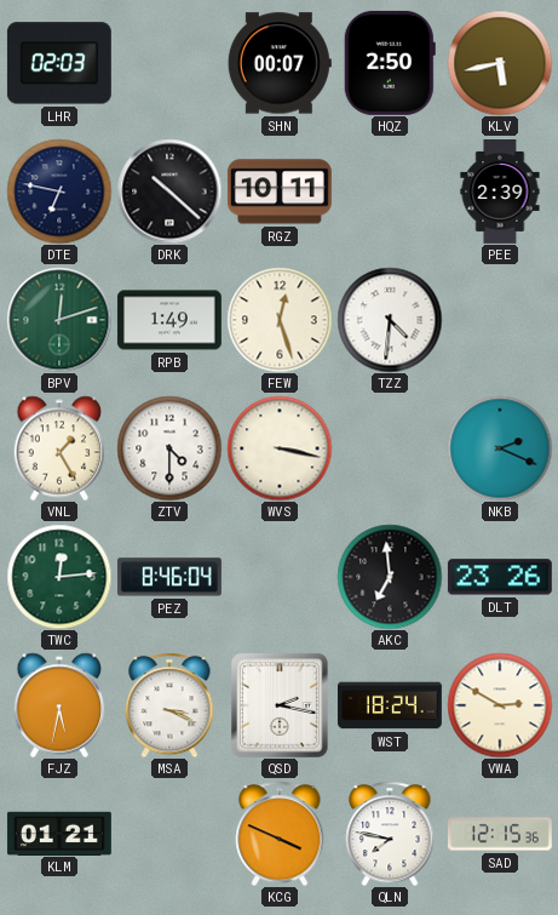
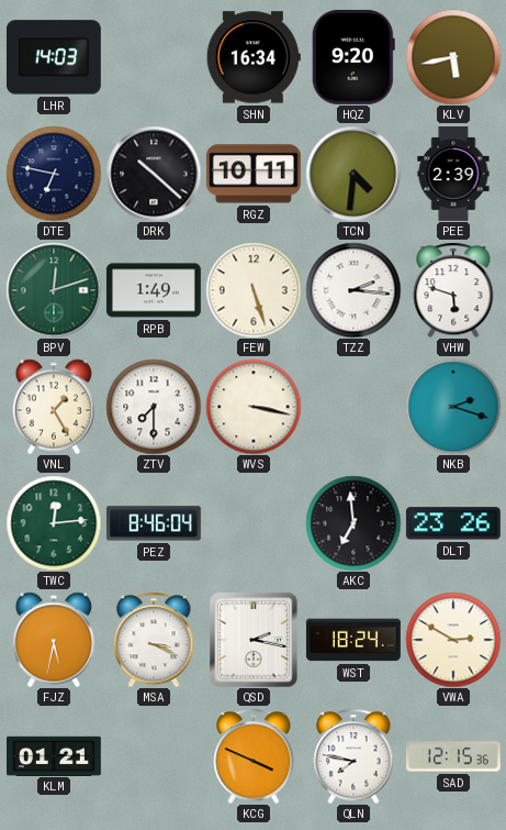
LHR: 02:03 -> 14:03
SHN: 00:07 -> 16:34
HQZ: 2:50 -> 9:20
TCN: none -> 4:31
FEW: 12:27 -> 5:27
TZZ: 4:31 -> 2:16
VHW: none -> 5:48
ZTV: 4:30 -> 7:30
NKB: 2:19 -> 2:18
